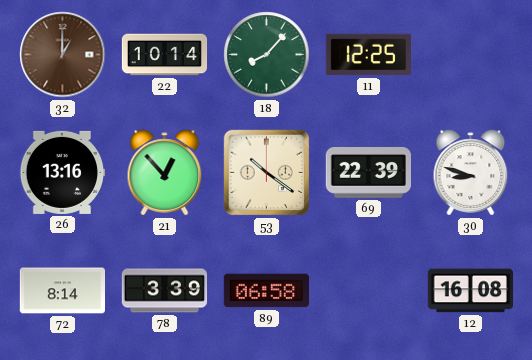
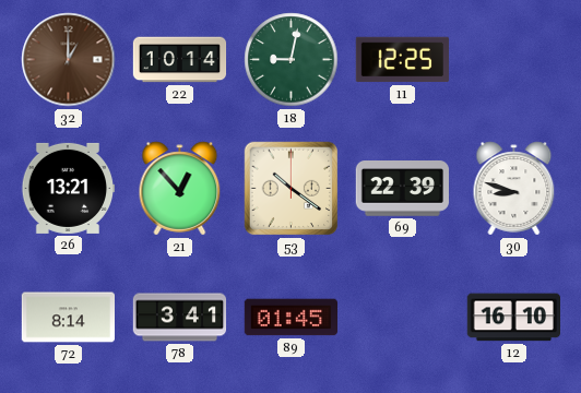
18: 8:07 -> 9:02
26: 13:16 -> 13:21
78: 3:39 -> 3:41
89: 06:58 -> 01:45
12: 16:08 -> 16:10
